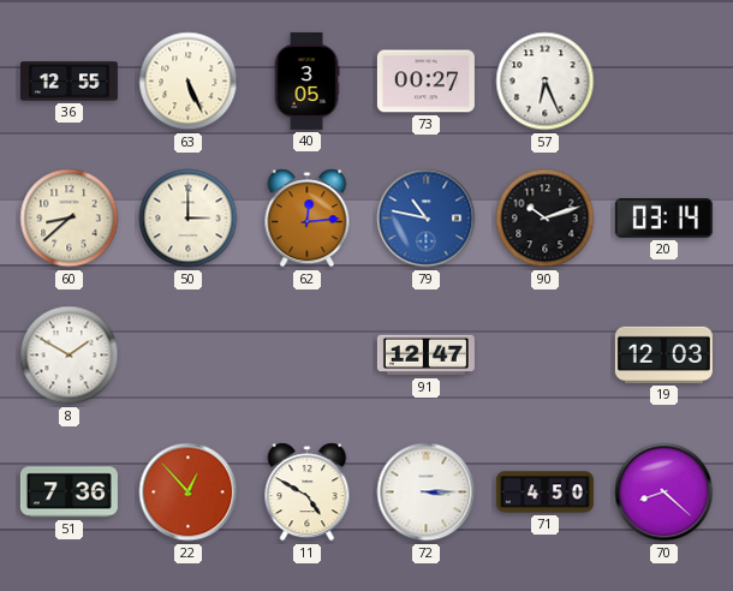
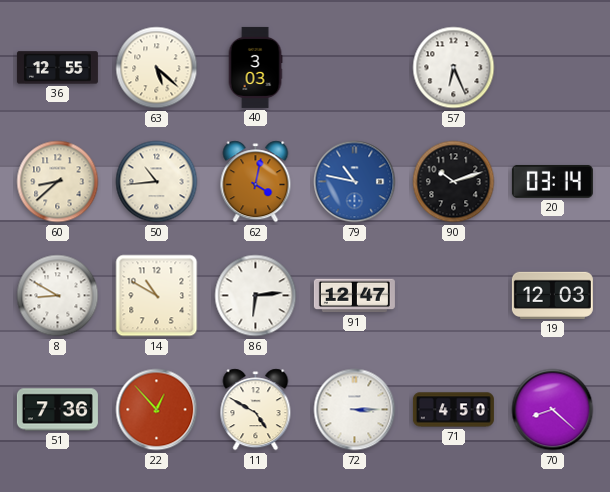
63: 5:26 -> 5:22
40: 3:05 -> 3:03
73: 00:27 -> none
50: 3:00 -> 10:44
62: 12:14 -> 4:02
8: 1:50 -> 8:50
14: none -> 10:50
86: none -> 6:14
